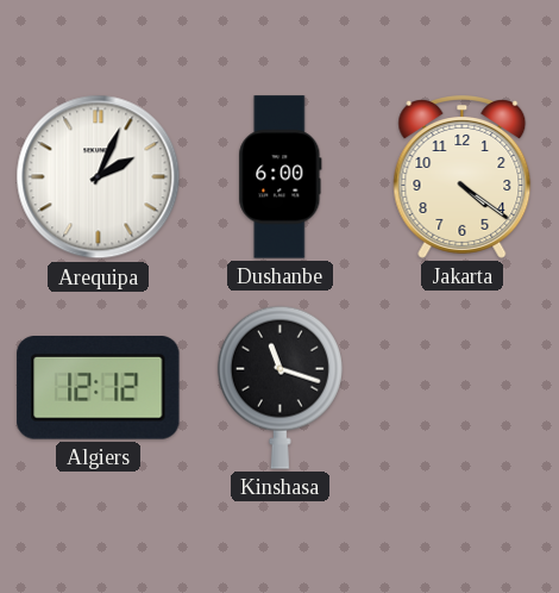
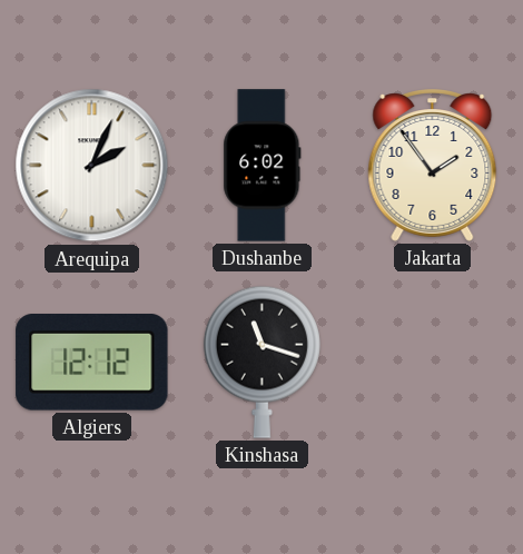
Dushanbe: 6:00 -> 6:02
Jakarta: 4:21 -> 1:54
